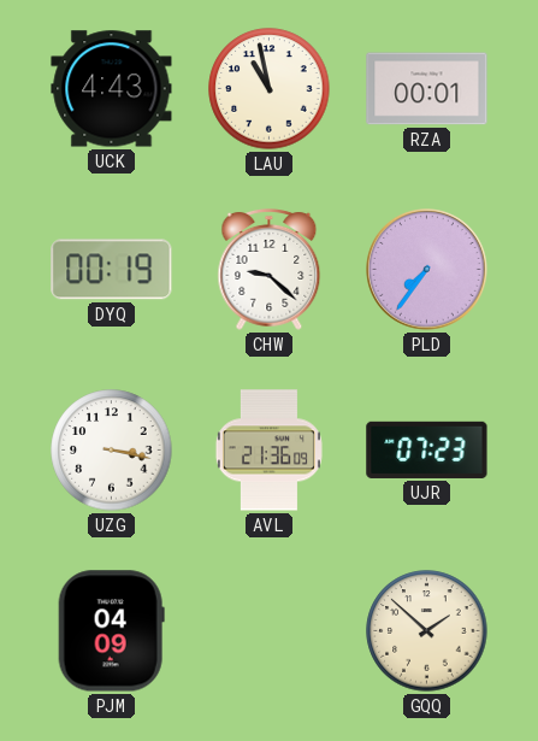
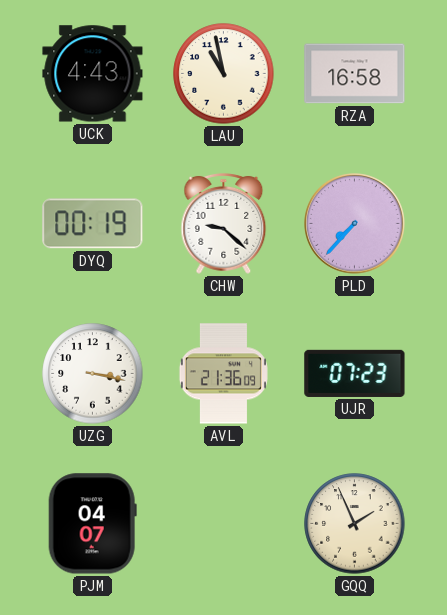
RZA: 00:01 -> 16:58
PLD: 7:36 -> 7:37
PJM: 04:09 -> 04:07
GQQ: 1:52 -> 1:56
